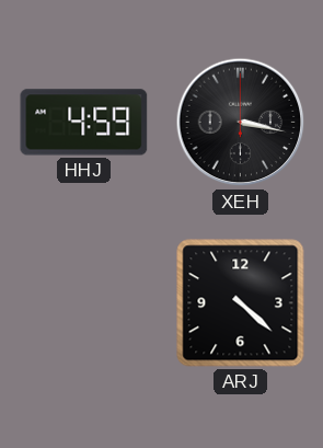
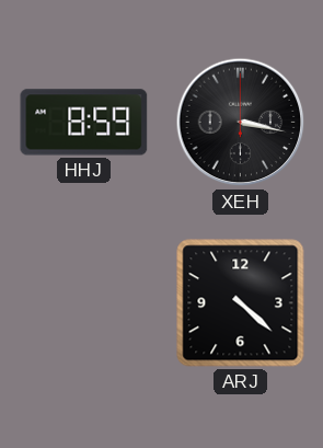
HHJ: 4:59 -> 8:59
